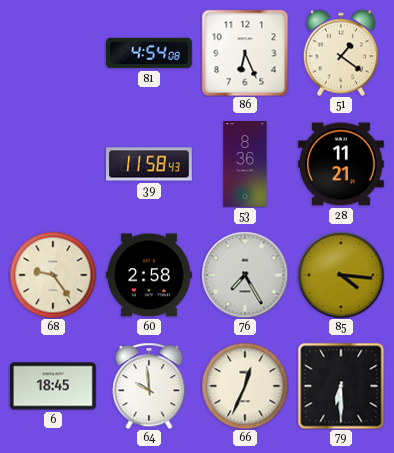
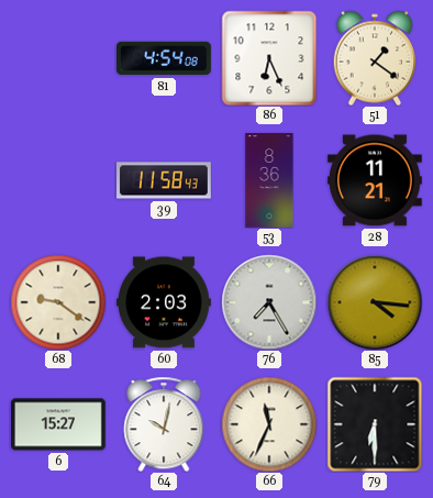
68: 9:24 -> 9:21
60: 2:58 -> 2:03
6: 18:45 -> 15:27
64: 9:59 -> 10:02
66: 12:34 -> 11:34
